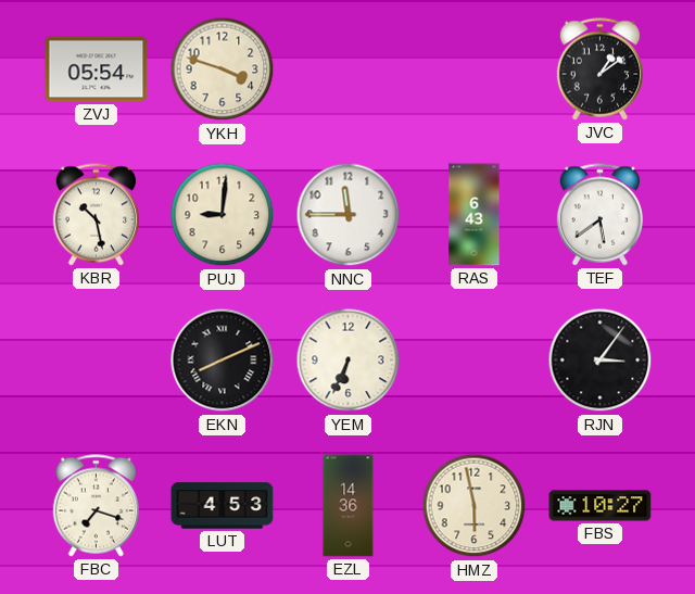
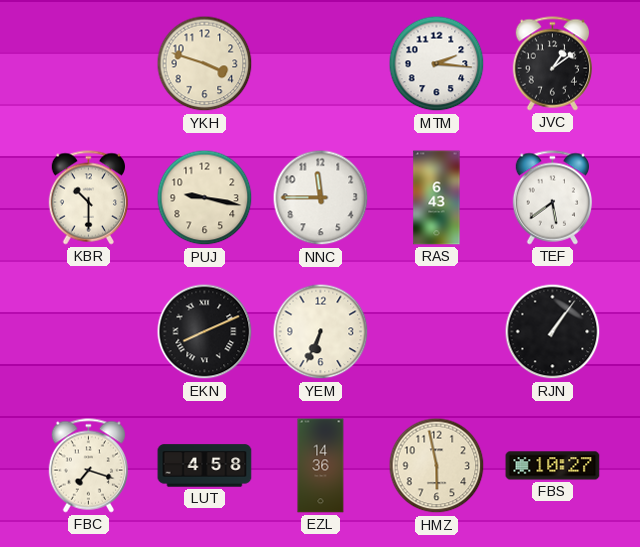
ZVJ: 05:54 -> none
MTM: none -> 2:16
KBR: 10:28 -> 10:30
PUJ: 9:01 -> 9:17
RJN: 3:06 -> 1:06
LUT: 4:53 -> 4:58
